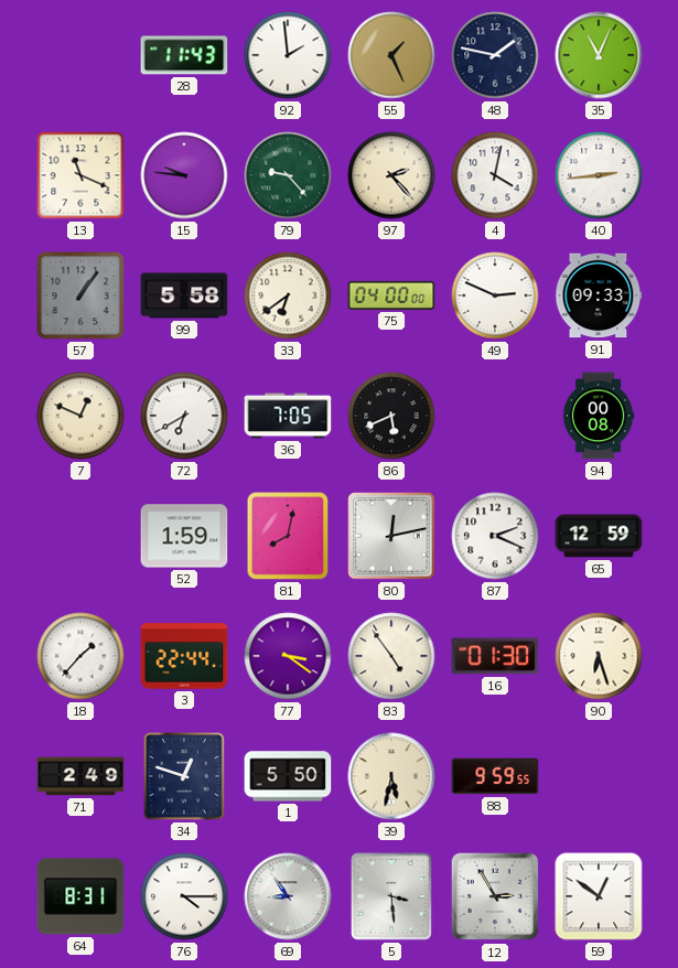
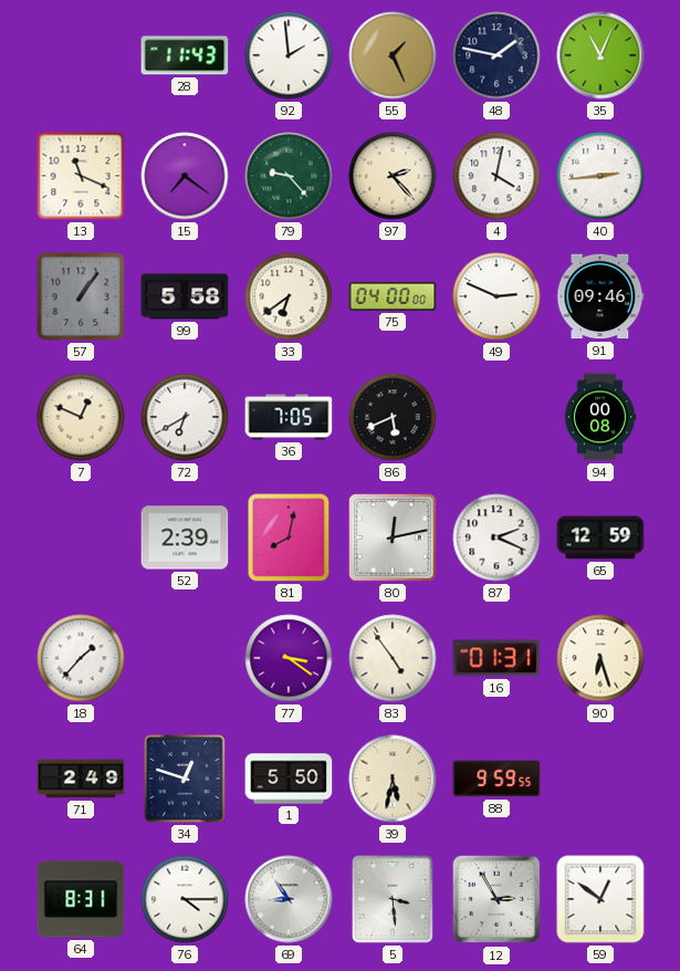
15: 9:46 -> 7:21
91: 09:33 -> 09:46
52: 1:59 -> 2:39
3: 22:44 -> none
16: 01:30 -> 01:31
